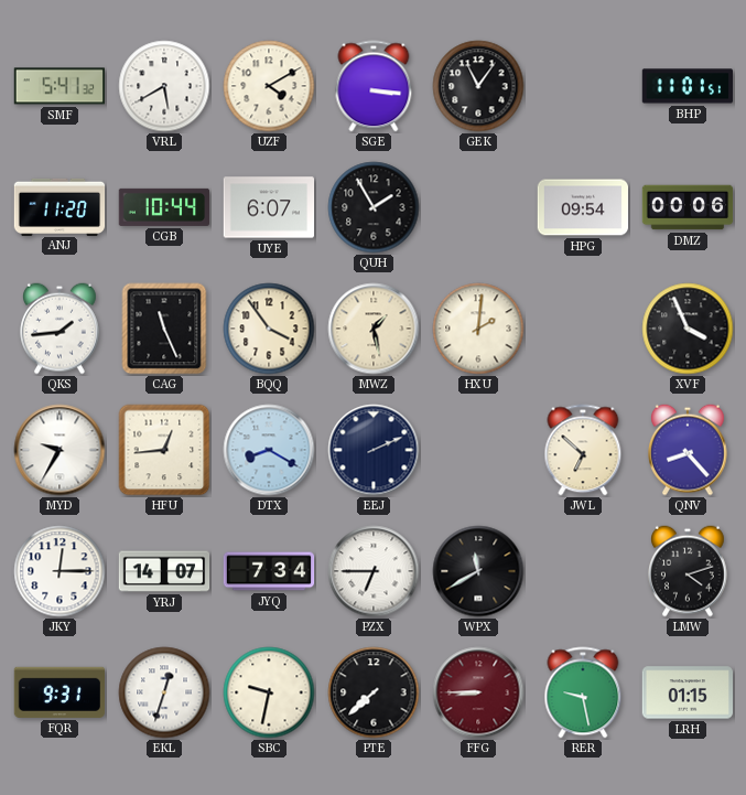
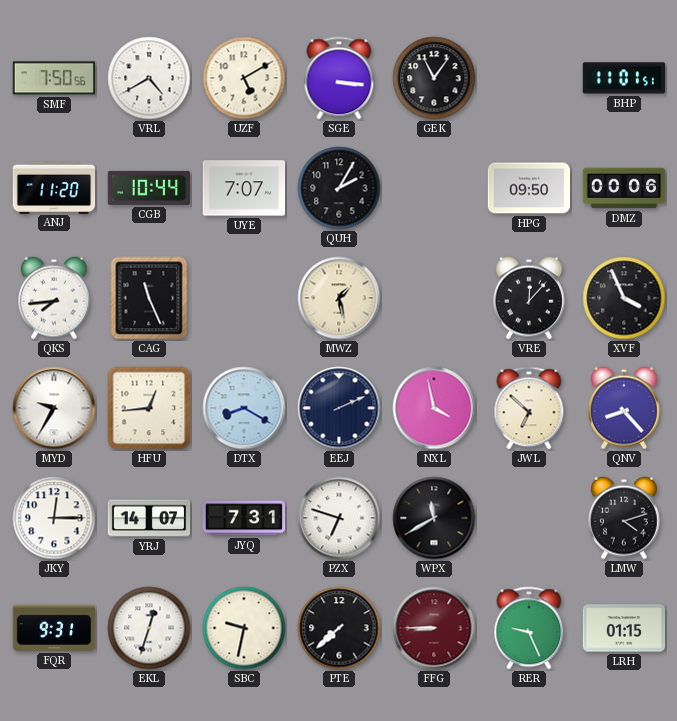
SMF: 5:41 -> 7:50
VRL: 5:40 -> 4:40
UZF: 4:10 -> 5:10
UYE: 6:07 -> 7:07
QUH: 1:55 -> 2:05
HPG: 09:54 -> 09:50
QKS: 1:44 -> 7:44
BQQ: 3:54 -> none
HXU: 2:01 -> none
VRE: none -> 12:07
NXL: none -> 3:58
JYQ: 7:34 -> 7:31
PZX: 6:45 -> 6:48
RER: 9:28 -> 9:26
